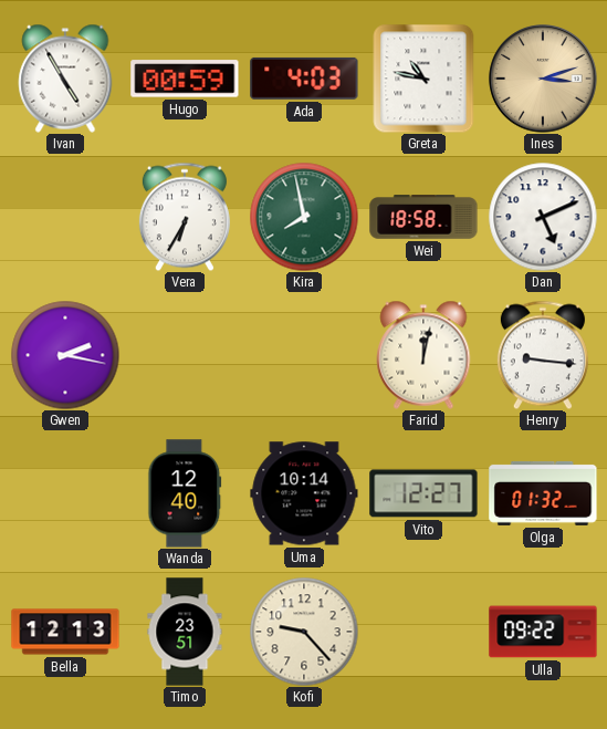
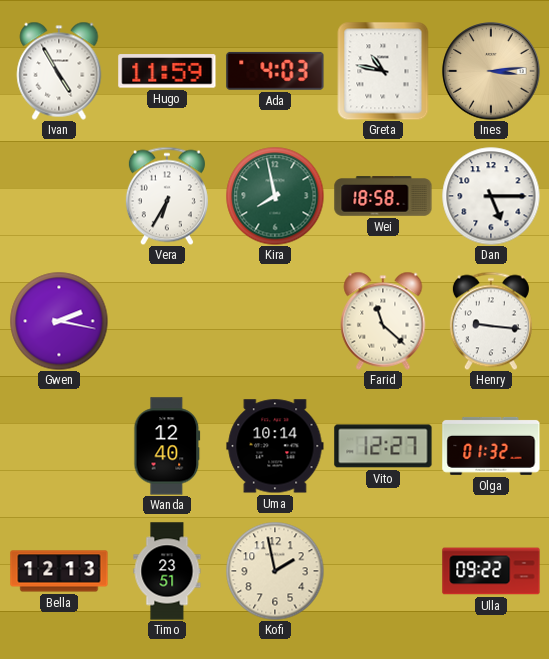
Hugo: 00:59 -> 11:59
Ines: 3:12 -> 3:14
Dan: 5:11 -> 5:15
Farid: 12:02 -> 11:22
Kofi: 9:23 -> 1:58
